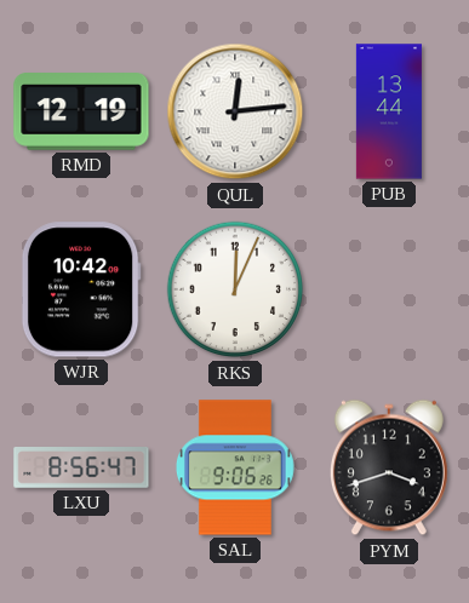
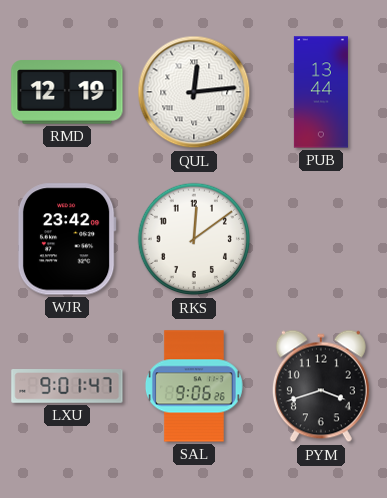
WJR: 10:42 -> 23:42
RKS: 12:04 -> 12:09
LXU: 8:56 -> 9:01
